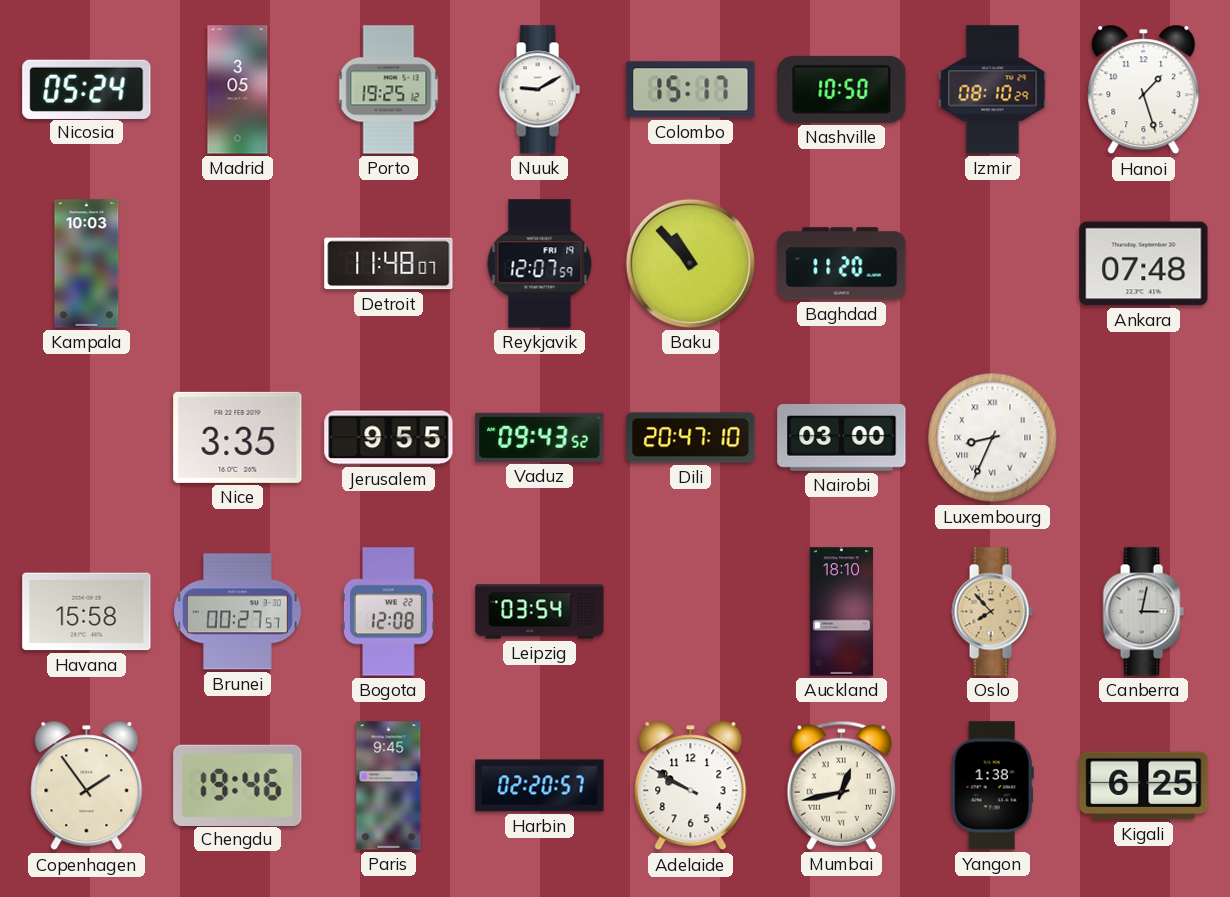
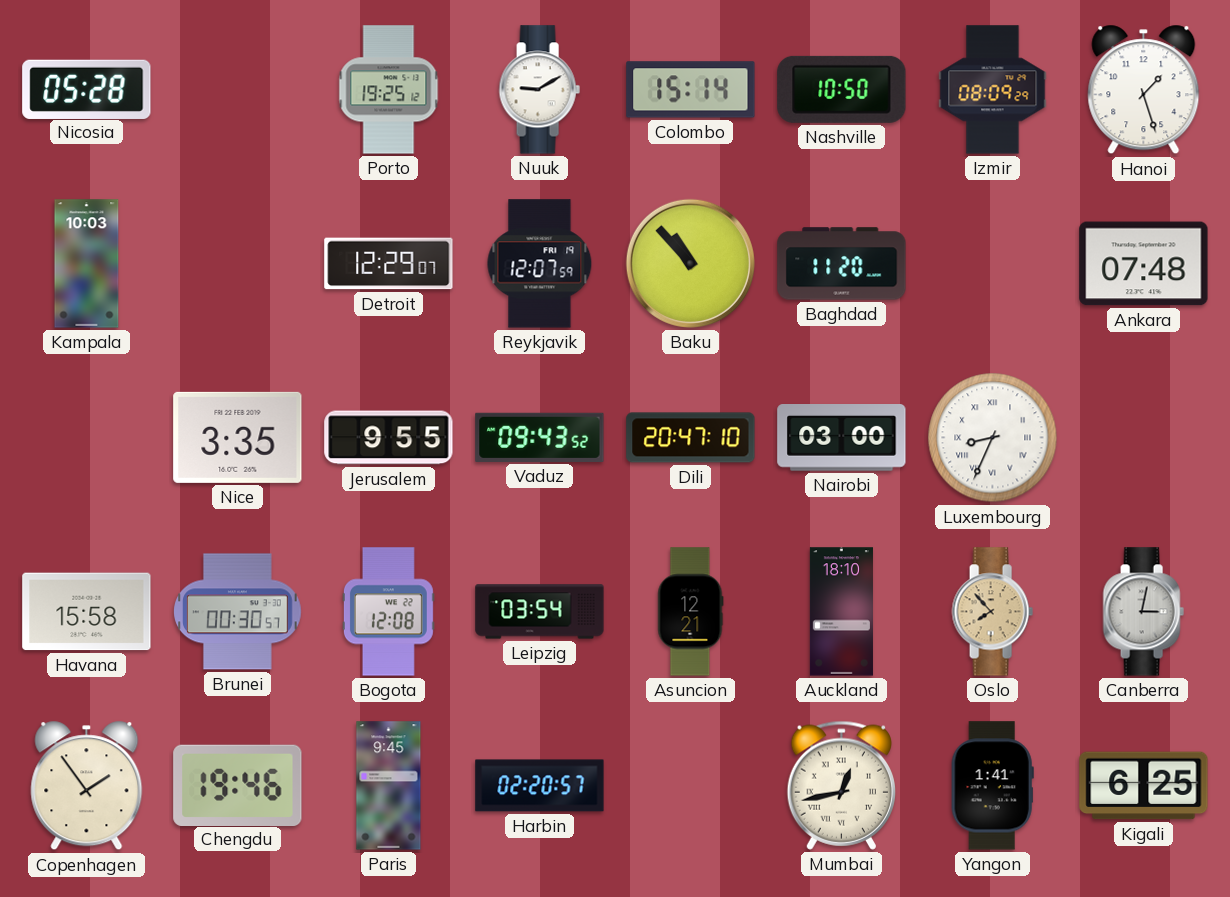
Nicosia: 05:24 -> 05:28
Madrid: 3:05 -> none
Colombo: 15:17 -> 15:14
Izmir: 08:10 -> 08:09
Detroit: 11:48 -> 12:29
Brunei: 00:27 -> 00:30
Asuncion: none -> 12:21
Adelaide: 9:50 -> none
Yangon: 1:38 -> 1:41
